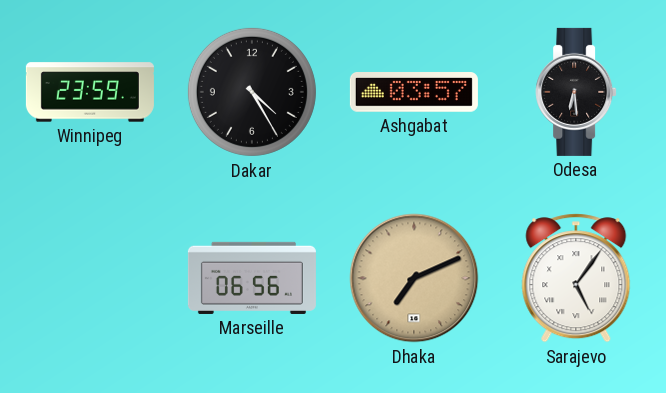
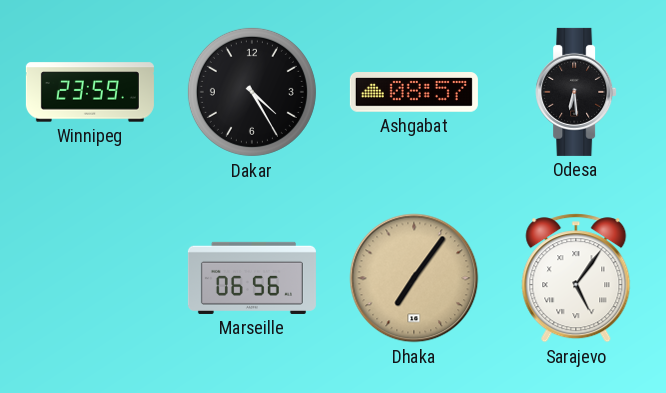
Ashgabat: 03:57 -> 08:57
Dhaka: 7:11 -> 7:06
